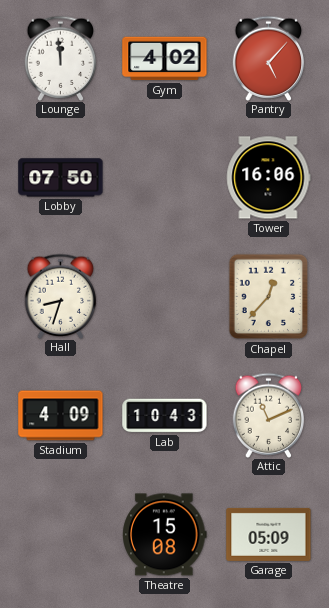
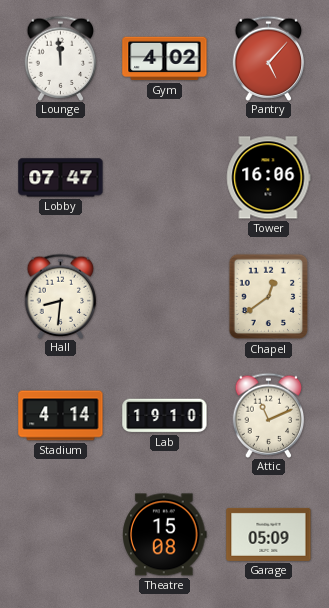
Lobby: 07:50 -> 07:47
Hall: 8:33 -> 8:31
Chapel: 12:37 -> 12:39
Stadium: 4:09 -> 4:14
Lab: 10:43 -> 19:10
